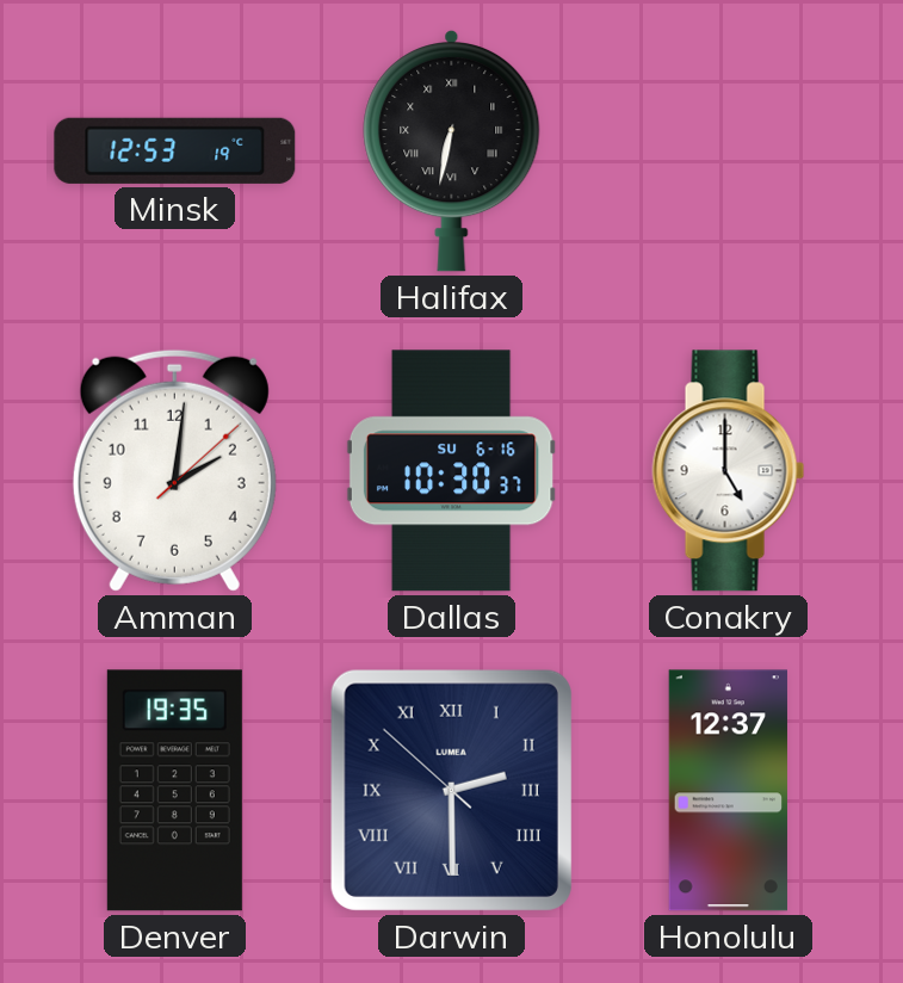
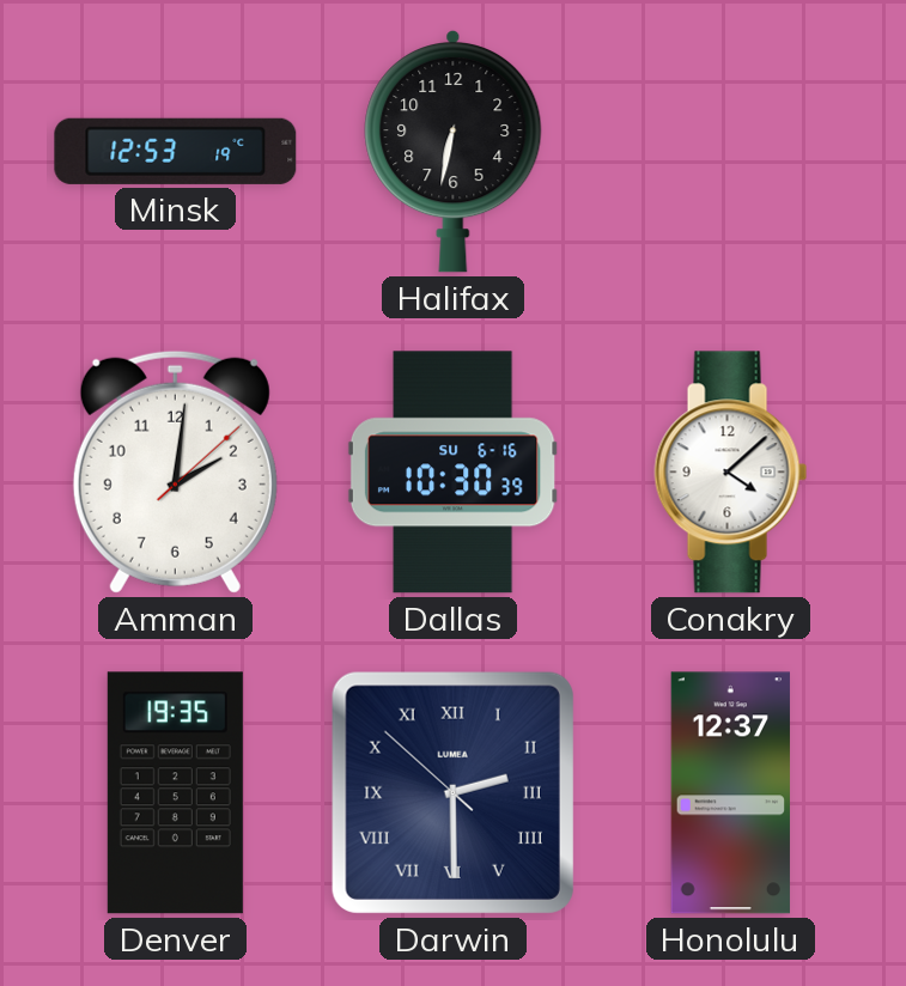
Halifax numerals: Roman -> Arabic
Dallas: 10:30:37 -> 10:30:39
Conakry: 5:00 -> 4:08
